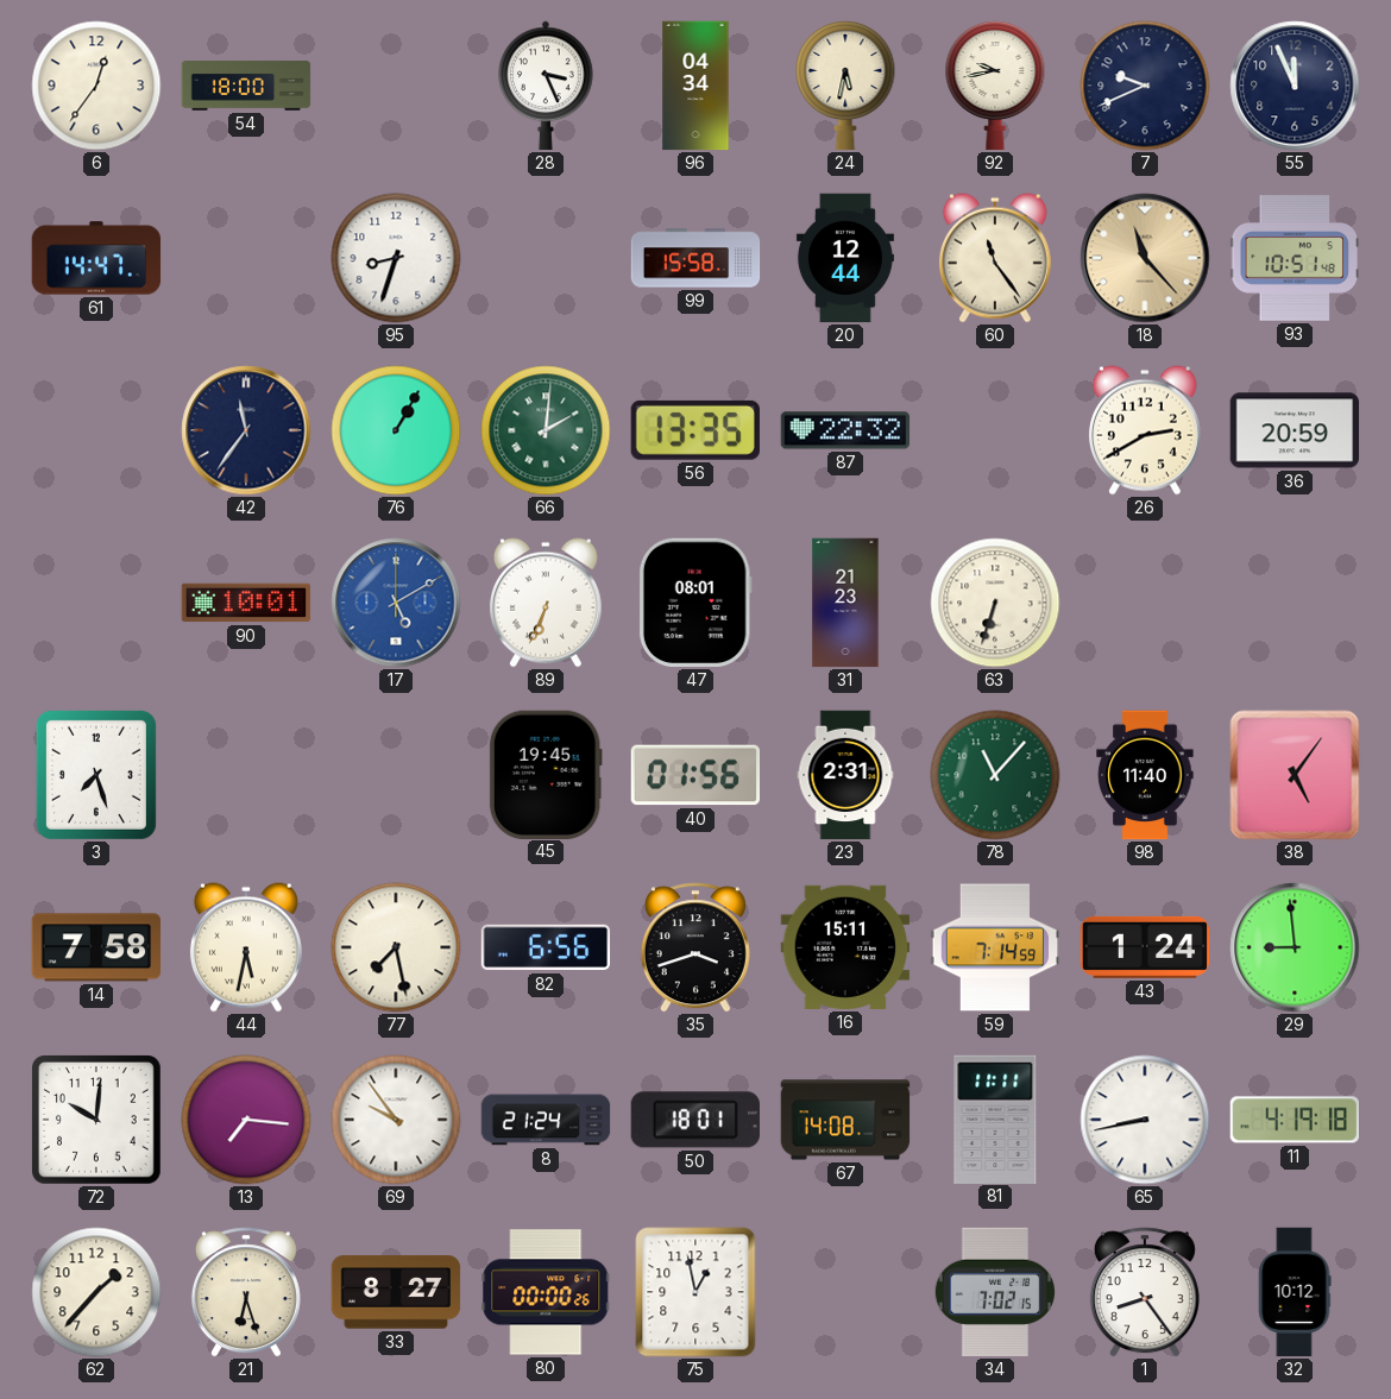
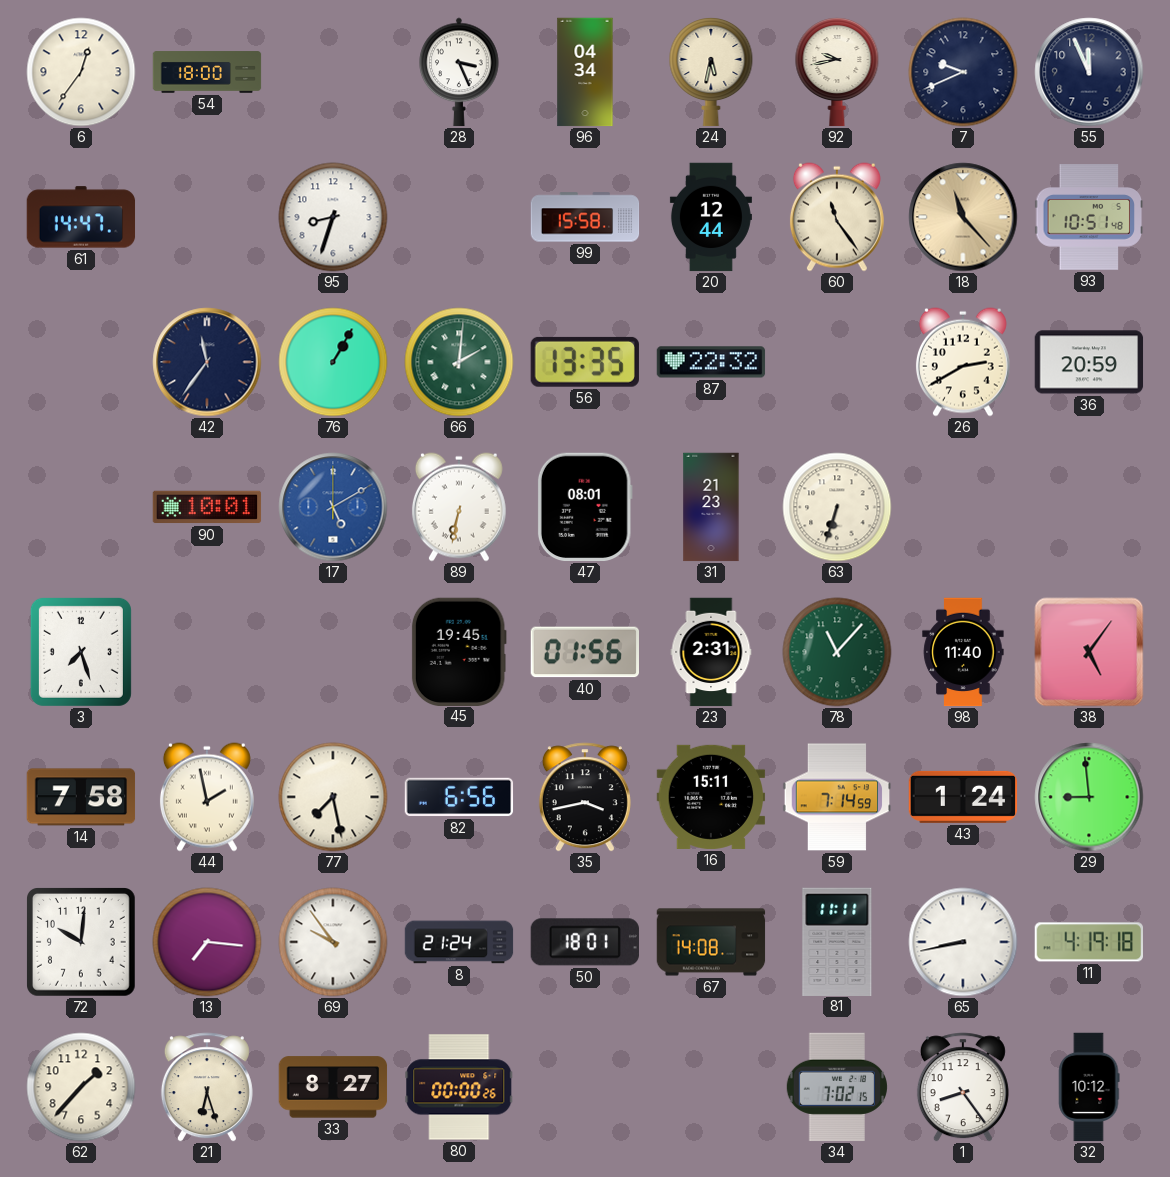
89: 6:34 -> 6:32
44: 5:32 -> 1:58
35: 3:42 -> 3:43
75: 12:58 -> none
